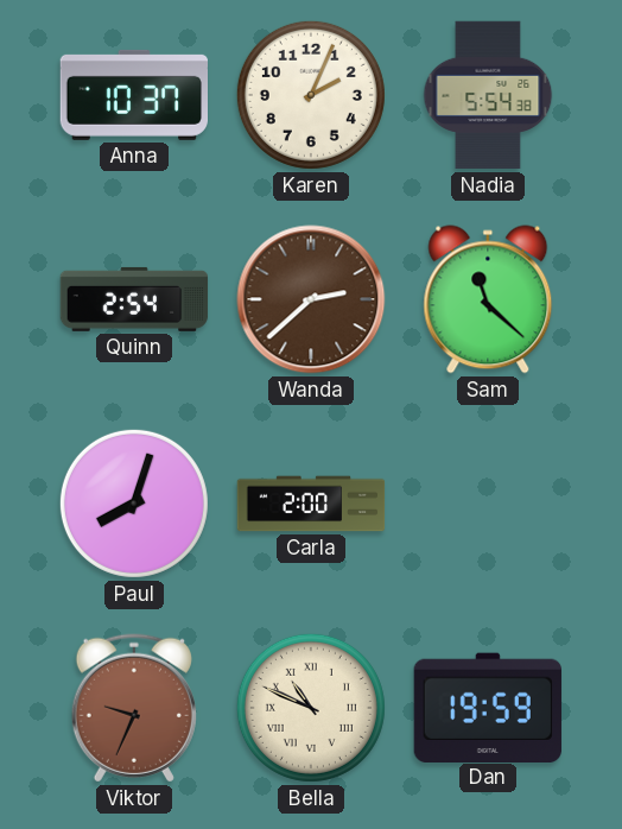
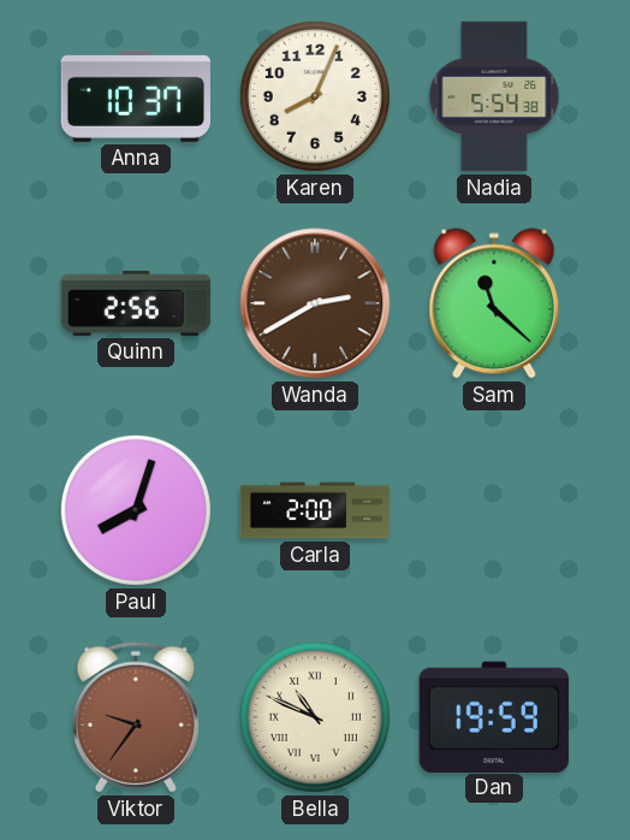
Karen: 2:04 -> 8:04
Quinn: 2:54 -> 2:56
Wanda: 2:38 -> 2:40
Viktor: 9:34 -> 9:36
